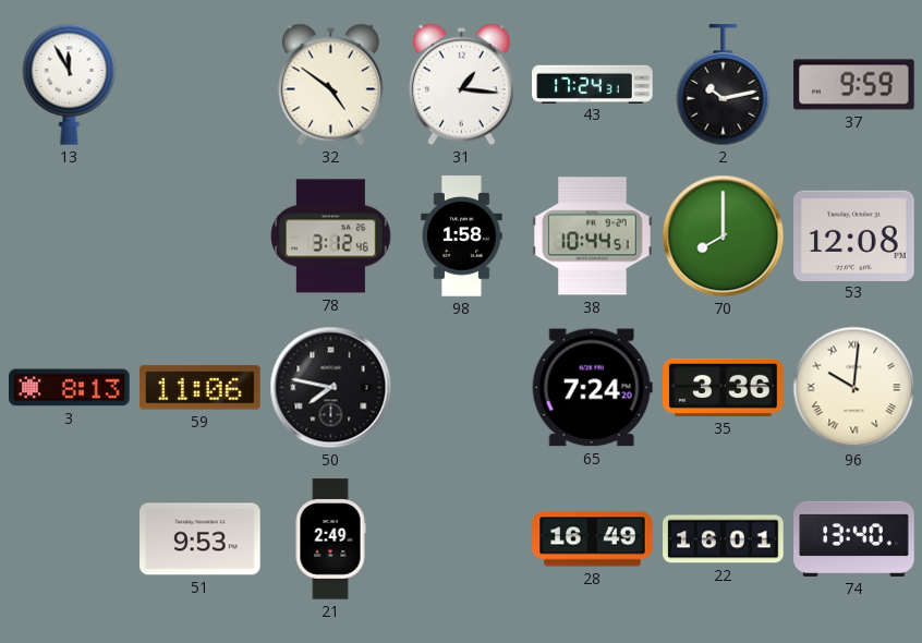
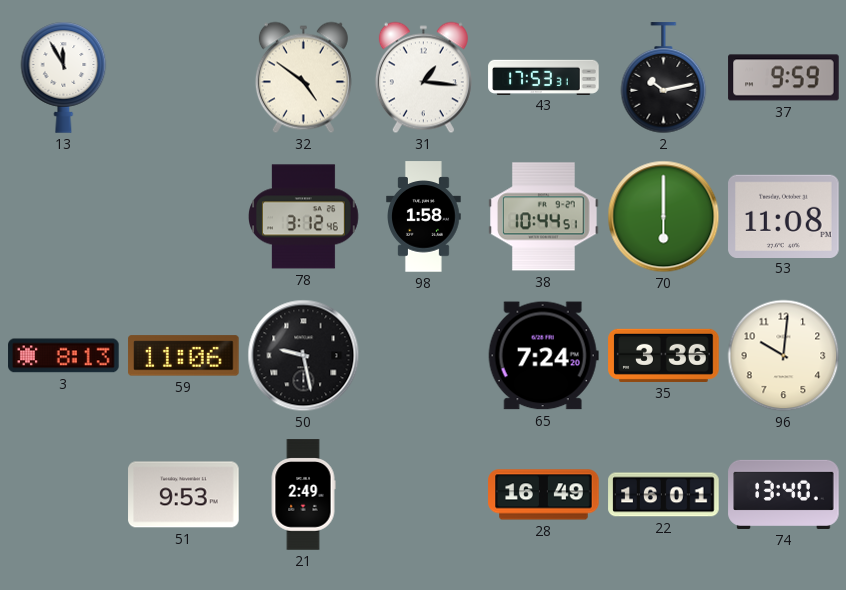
43: 17:24 -> 17:53
70: 8:00 -> 6:00
53: 12:08 -> 11:08
50: 7:47 -> 9:28
96 numerals: Roman -> Arabic
